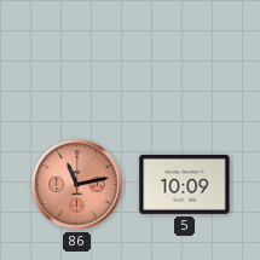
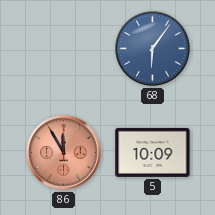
68: none -> 6:06
86: 11:13 -> 11:55
